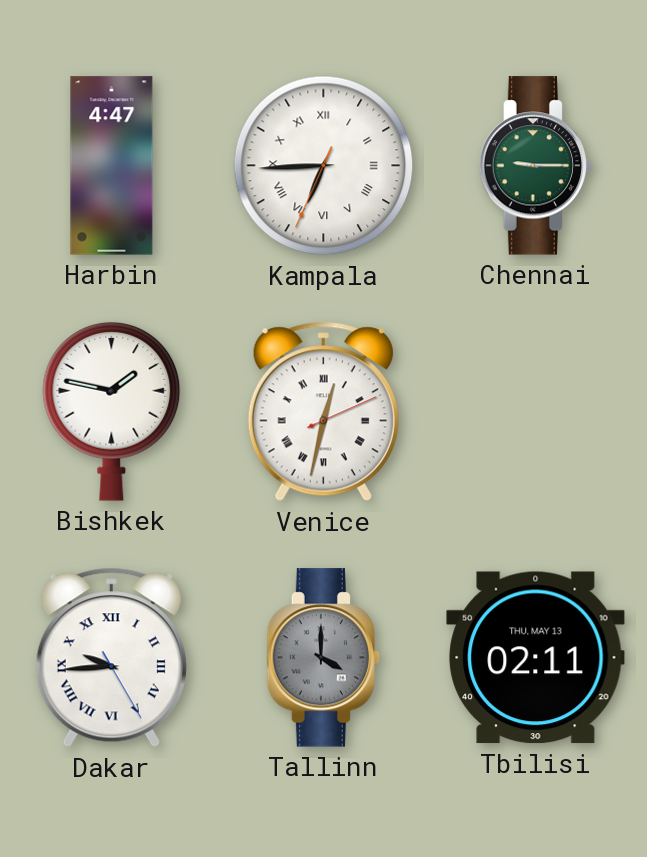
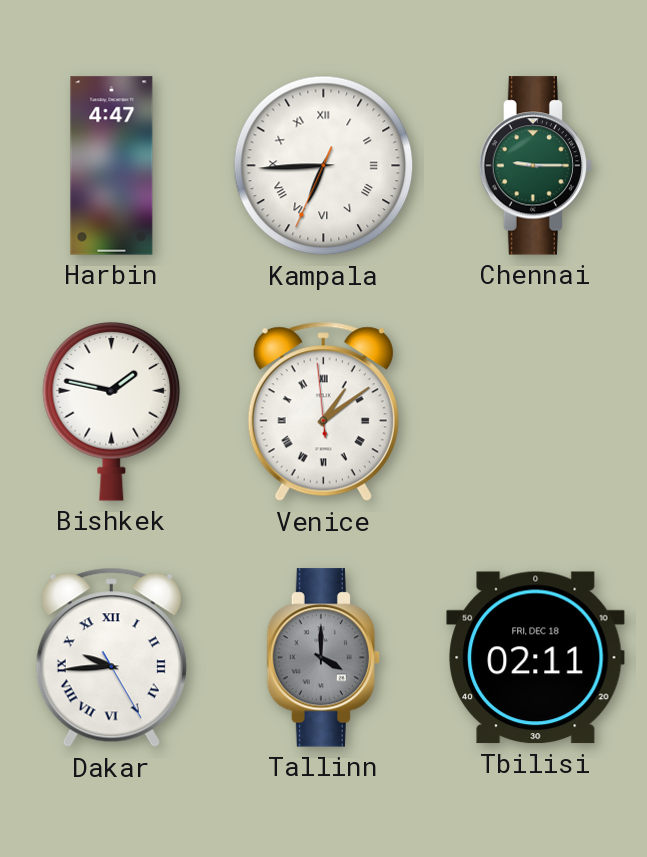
Venice: 12:32 -> 1:08
Tbilisi date: THU, MAY 13 -> FRI, DEC 18
